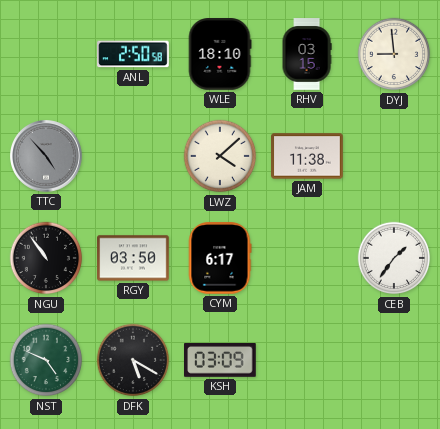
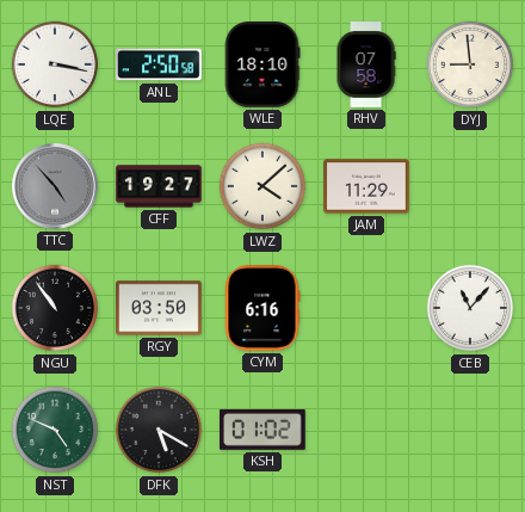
LQE: none -> 3:17
RHV: 03:15 -> 07:58
CFF: none -> 19:27
JAM: 11:38 -> 11:29
CYM: 6:17 -> 6:16
CEB: 1:36 -> 11:07
KSH: 03:09 -> 01:02
